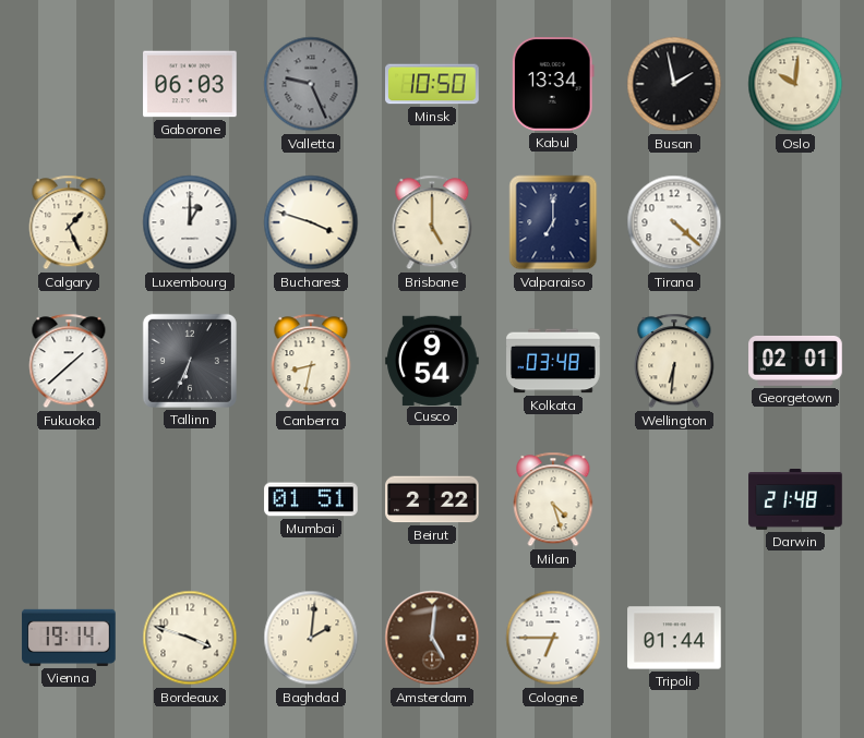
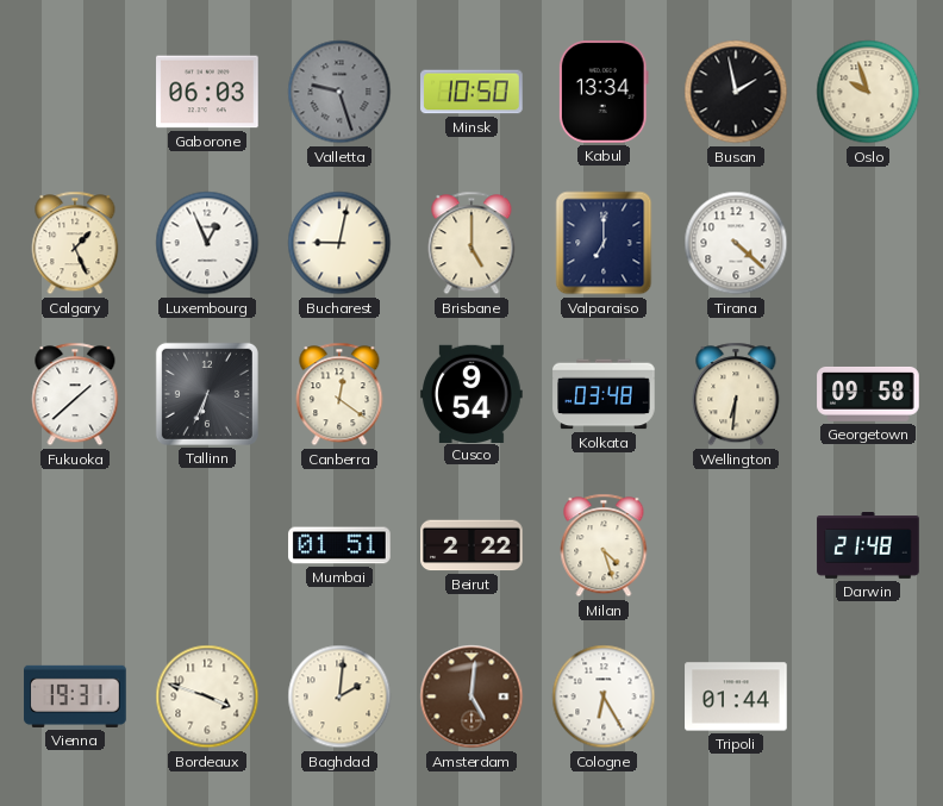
Valletta: 9:26 -> 9:27
Oslo: 10:01 -> 9:57
Luxembourg: 1:00 -> 12:56
Bucharest: 3:48 -> 9:02
Canberra: 8:32 -> 12:21
Georgetown: 02:01 -> 09:58
Vienna: 19:14 -> 19:31
Cologne: 6:45 -> 6:25
